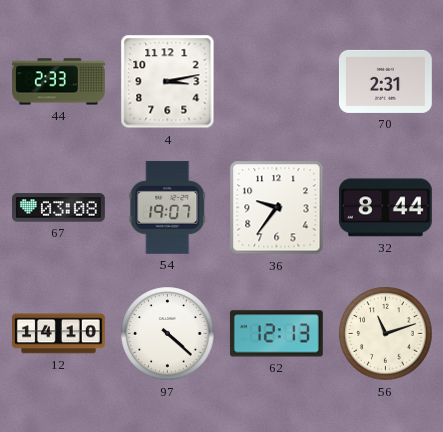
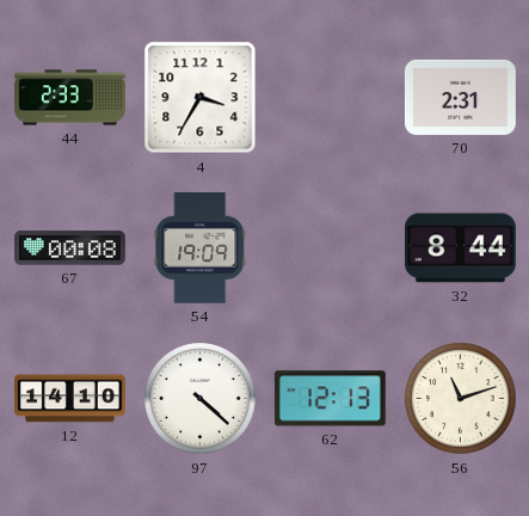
4: 3:13 -> 3:35
67: 03:08 -> 00:08
54: 19:07 -> 19:09
36: 9:36 -> none
